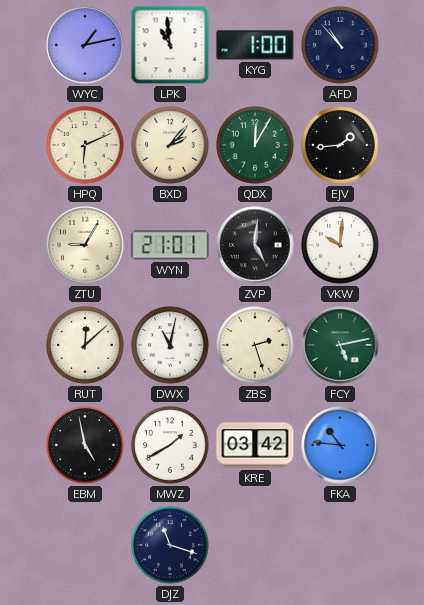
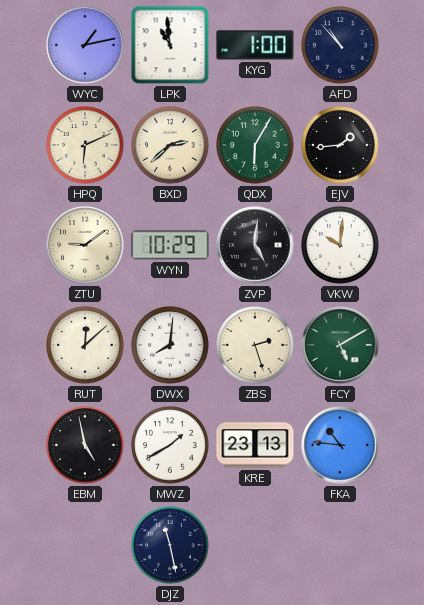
BXD: 2:07 -> 2:38
QDX: 12:05 -> 6:05
ZTU: 9:05 -> 9:09
WYN: 21:01 -> 10:29
DWX: 11:02 -> 8:01
FCY: 5:13 -> 5:10
KRE: 03:42 -> 23:13
DJZ: 11:18 -> 11:28
